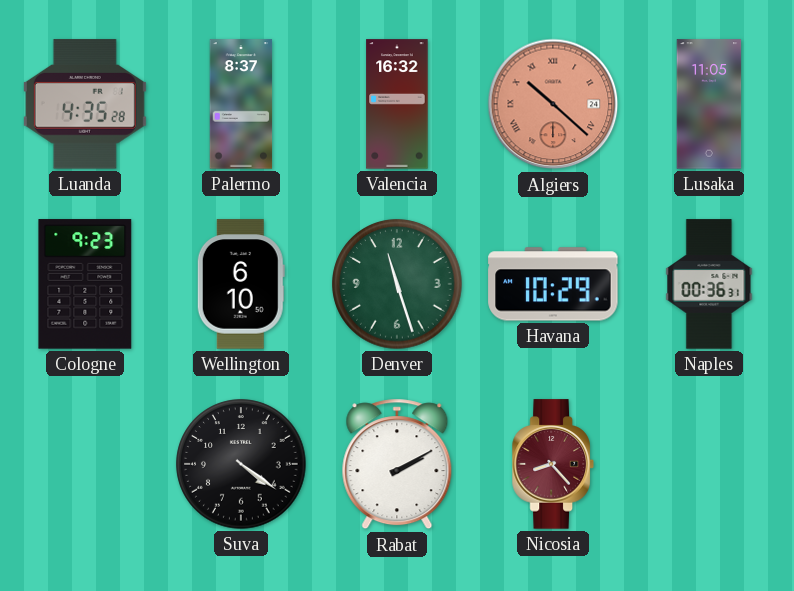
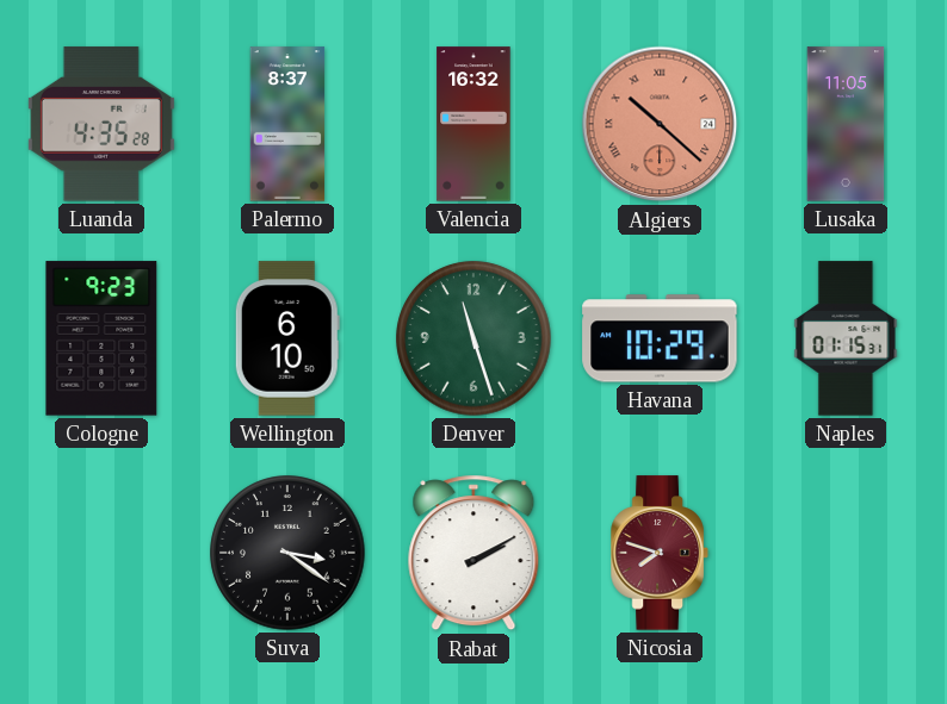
Naples: 00:36 -> 01:15
Suva: 4:21 -> 3:21
Nicosia: 8:23 -> 7:48
